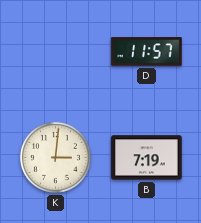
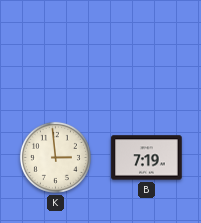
D: 11:57 -> none
K: 3:01 -> 2:59
